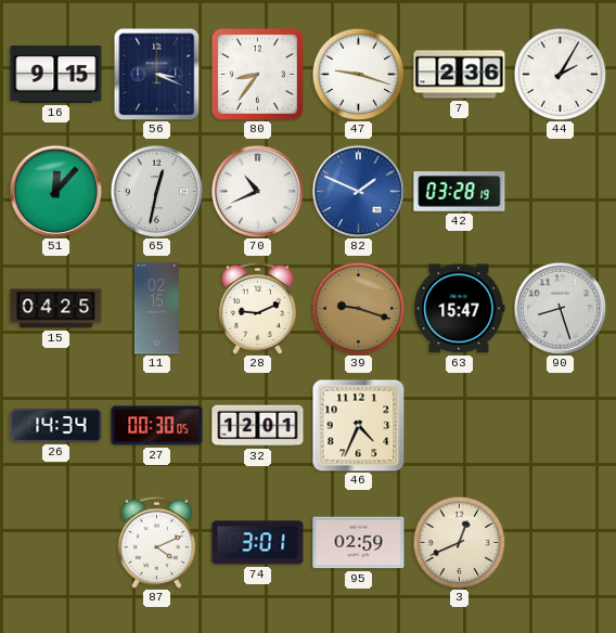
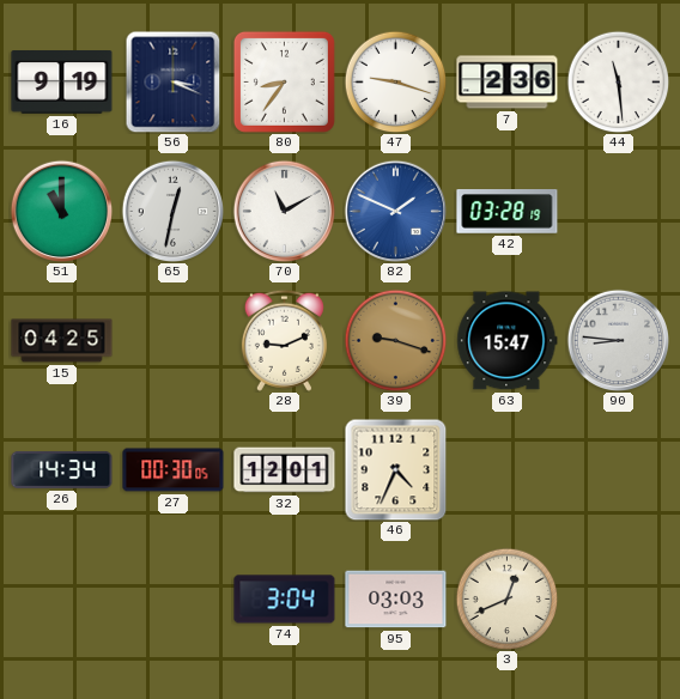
16: 9:15 -> 9:19
44: 2:05 -> 11:29
51: 12:07 -> 11:00
70: 10:41 -> 11:10
11: 02:15 -> none
90: 8:27 -> 8:46
87: 4:11 -> none
74: 3:01 -> 3:04
95: 02:59 -> 03:03
